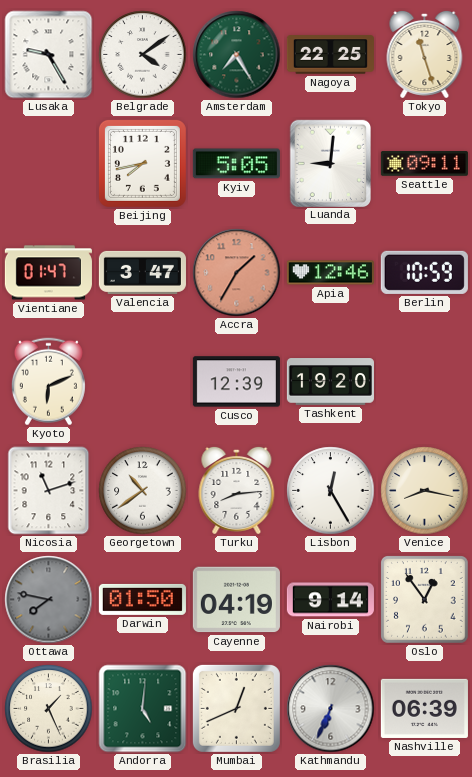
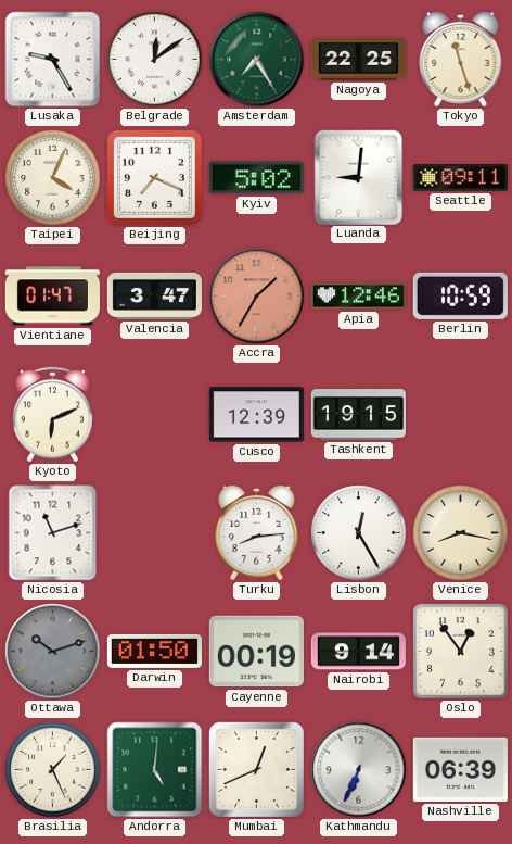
Belgrade: 4:09 -> 12:09
Taipei: none -> 4:04
Beijing: 7:43 -> 7:19
Kyiv: 5:05 -> 5:02
Tashkent: 19:20 -> 19:15
Georgetown: 10:39 -> none
Ottawa: 7:47 -> 10:12
Cayenne: 04:19 -> 00:19
